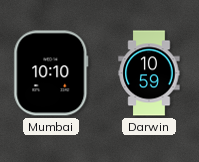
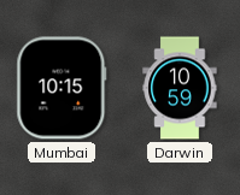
Mumbai: 10:10 -> 10:15
